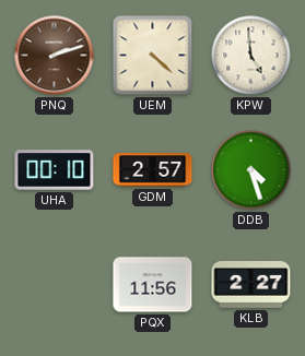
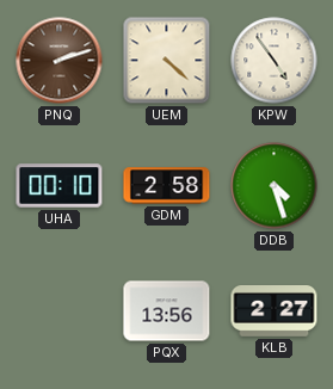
KPW: 4:59 -> 4:54
GDM: 2:57 -> 2:58
PQX: 11:56 -> 13:56
